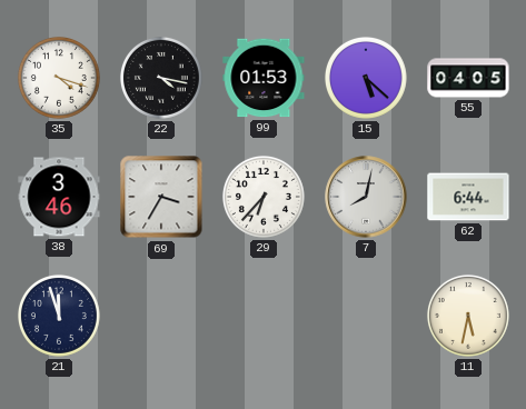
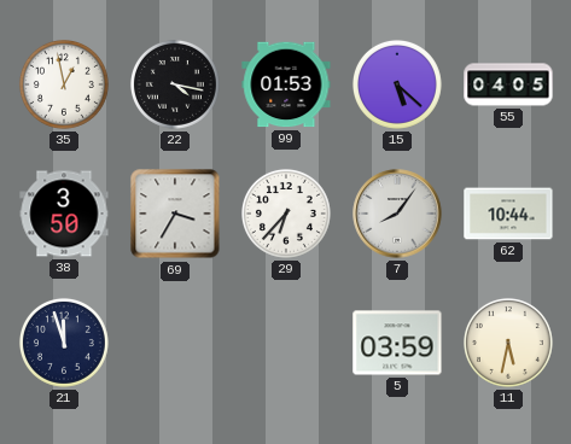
35: 4:18 -> 12:58
38: 3:46 -> 3:50
7: 8:02 -> 8:06
62: 6:44 -> 10:44
5: none -> 03:59
